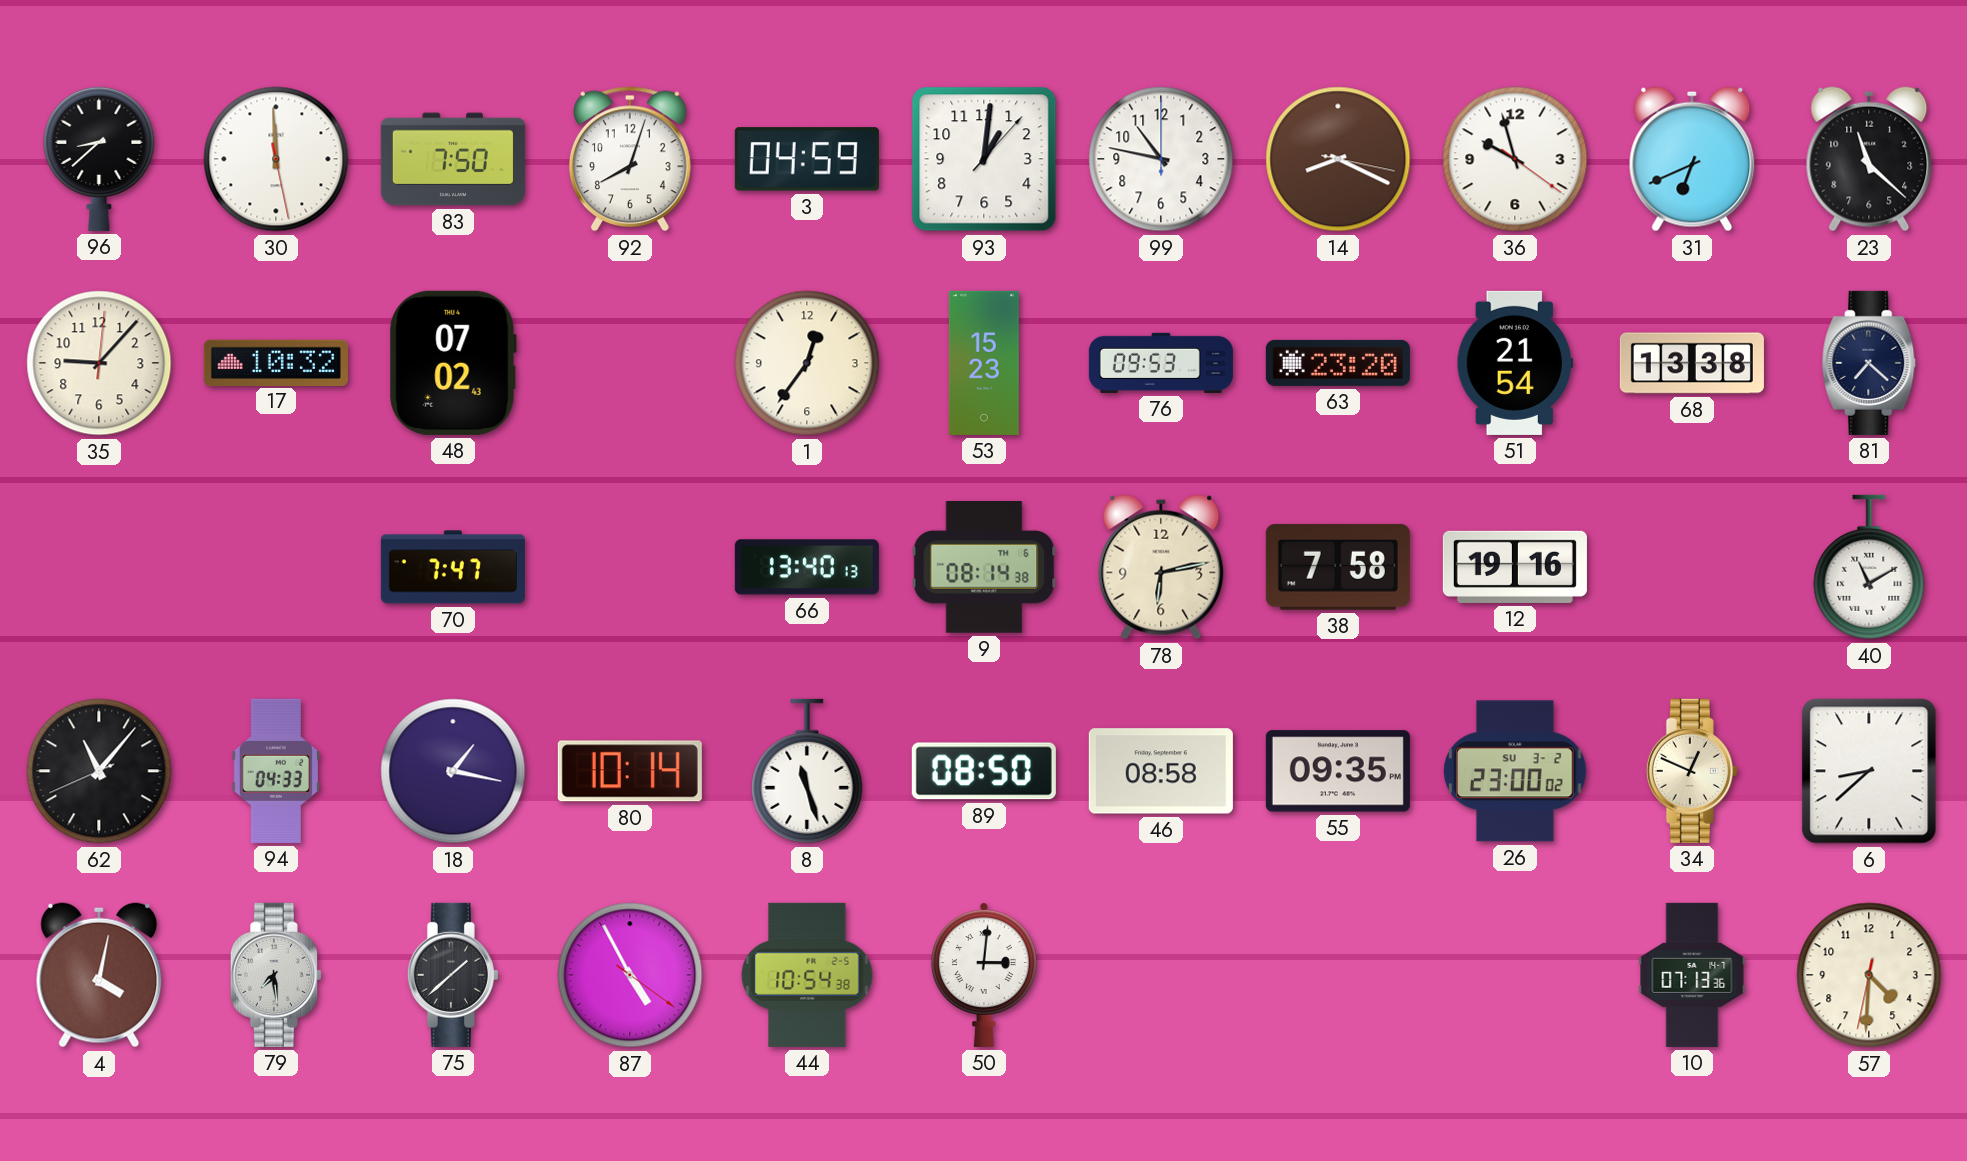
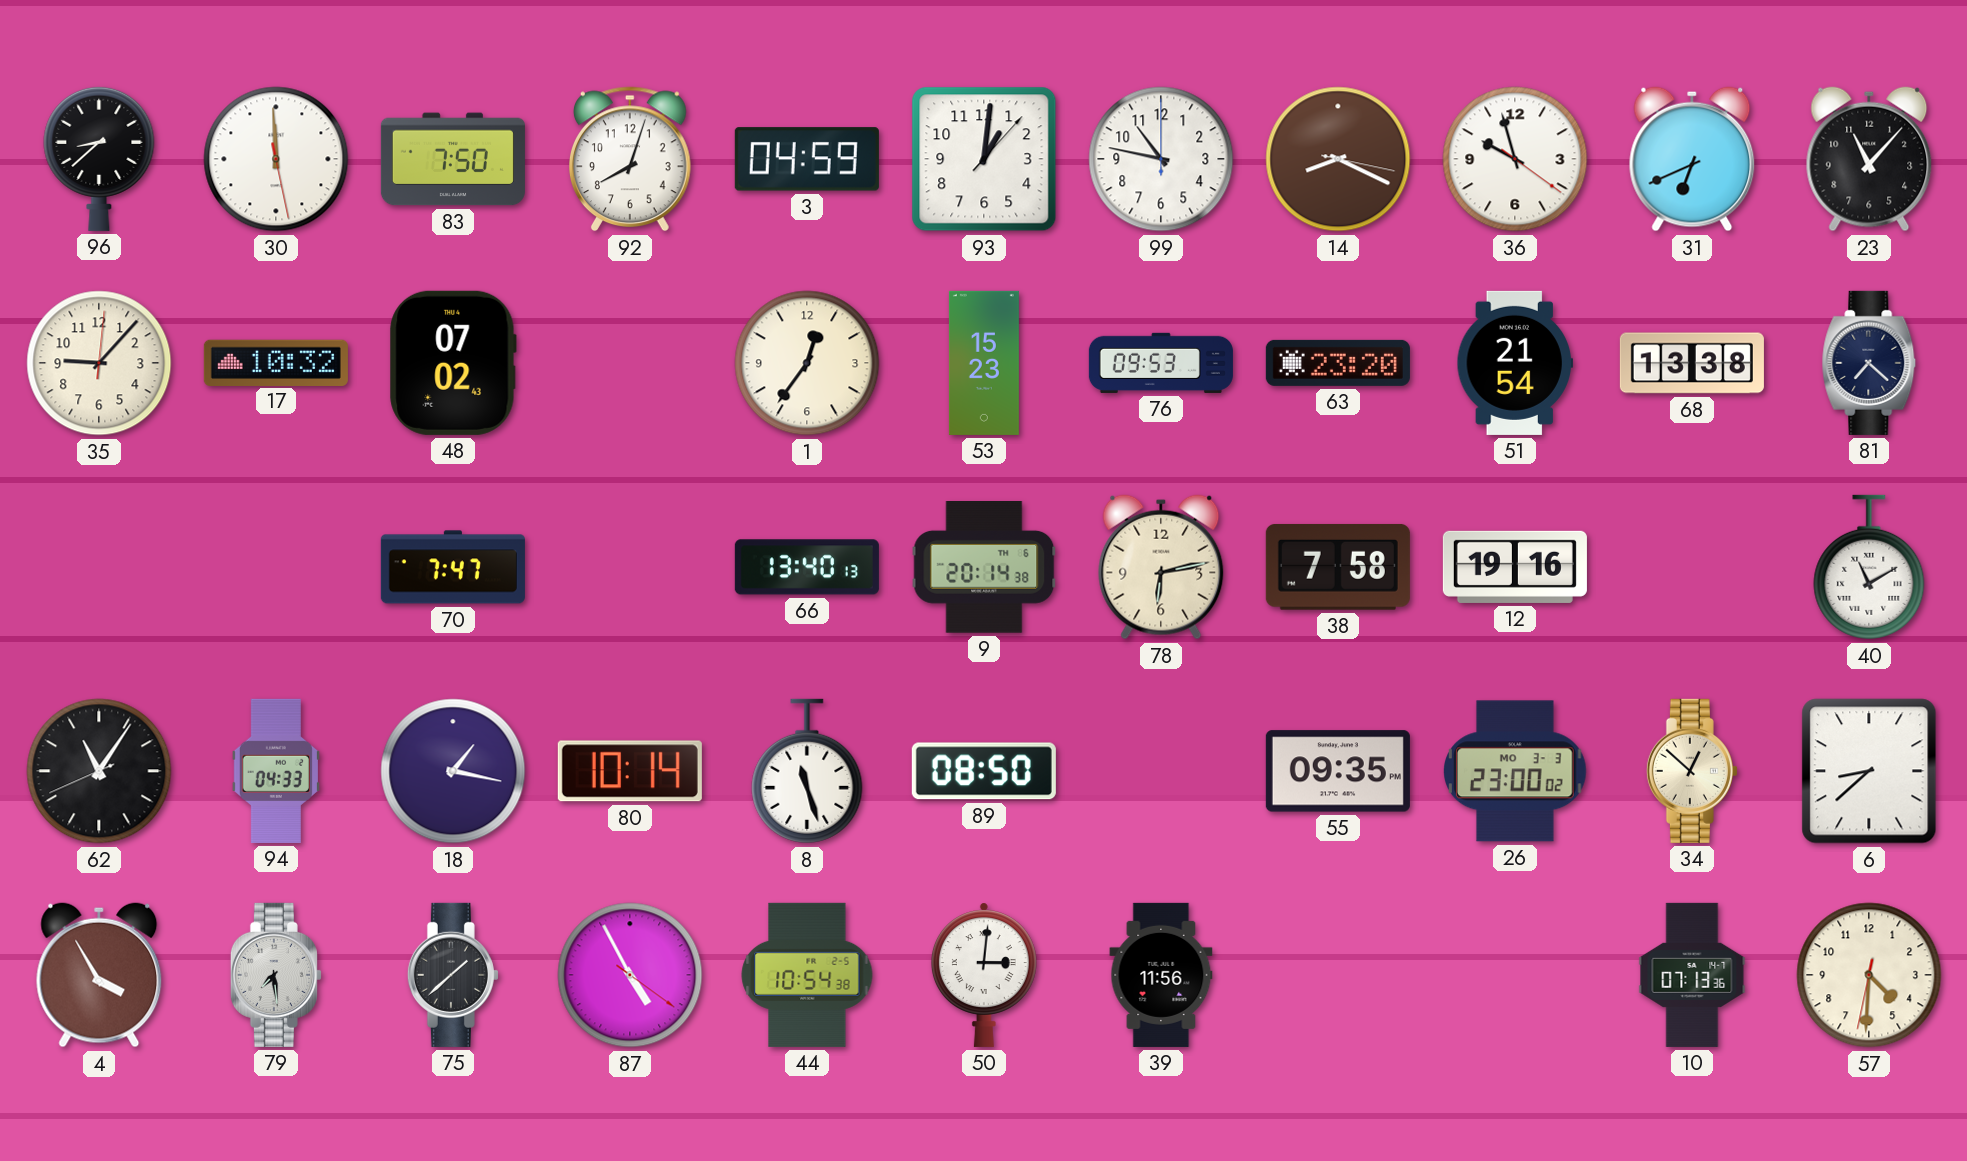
23: 11:22 -> 11:07
9: 08:14 -> 20:14
62: 11:06 -> 11:05
46: 08:58 -> none
26 date: SU 3-2 -> MO 3-3
34: 12:49 -> 12:52
4: 4:02 -> 3:55
39: none -> 11:56
